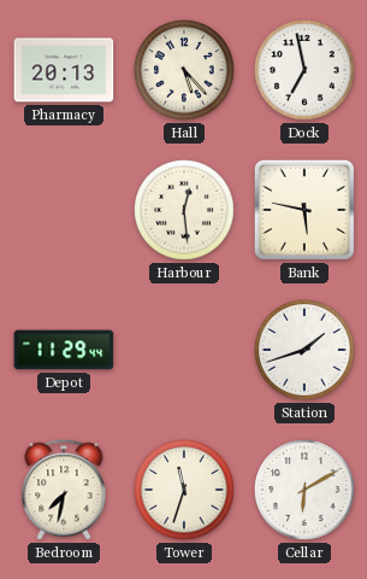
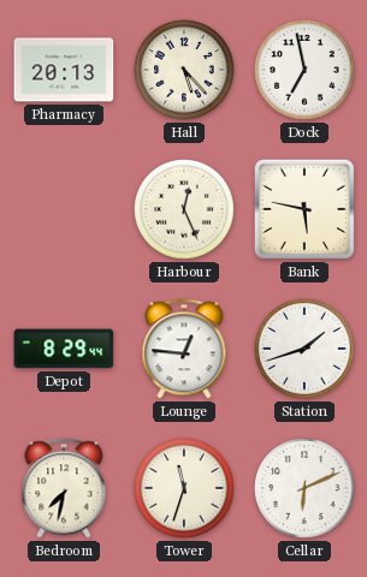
Harbour: 12:29 -> 12:26
Depot: 11:29 -> 8:29
Lounge: none -> 12:46
Cellar: 6:10 -> 6:11
